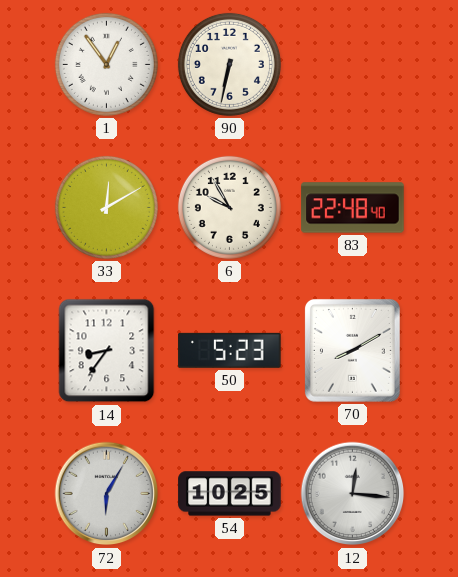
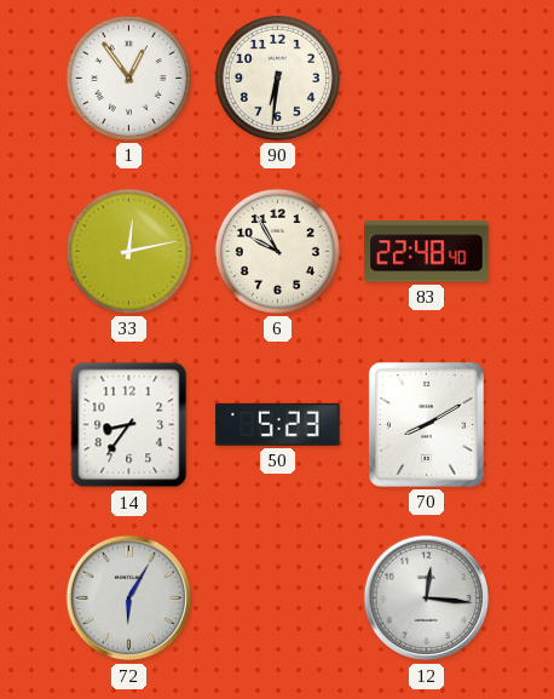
90: 6:32 -> 6:31
33: 12:10 -> 12:13
54: 10:25 -> none
